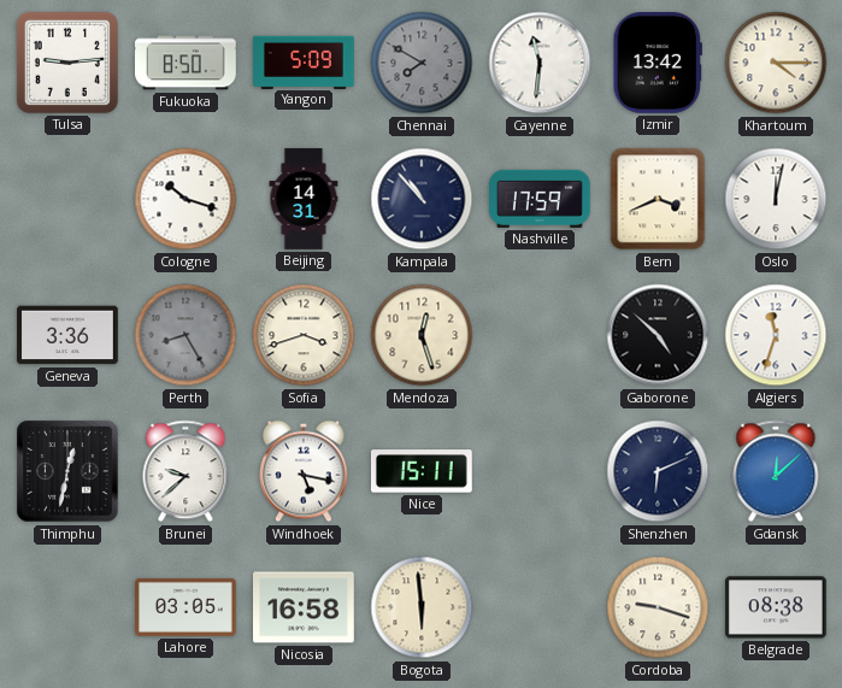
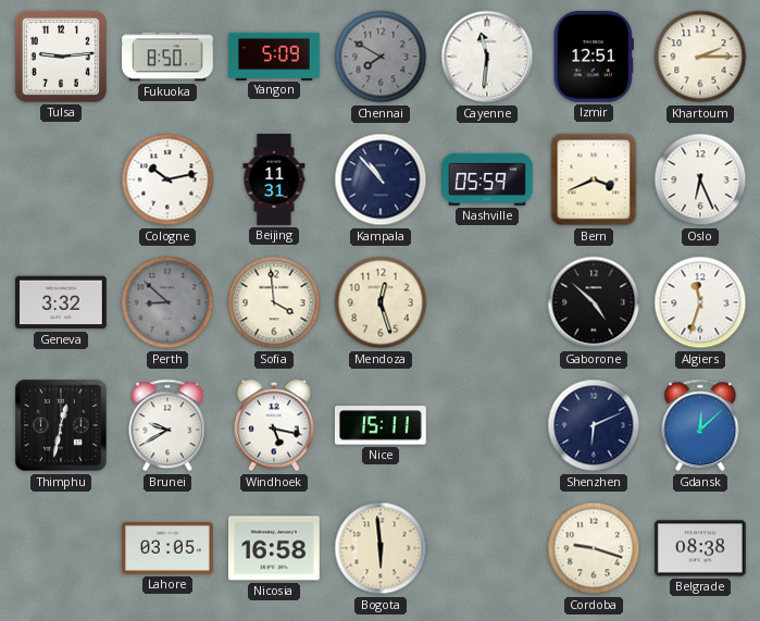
Izmir: 13:42 -> 12:51
Khartoum: 4:15 -> 2:15
Cologne: 10:18 -> 10:13
Beijing: 14:31 -> 11:31
Nashville: 17:59 -> 05:59
Oslo: 12:02 -> 6:26
Geneva: 3:36 -> 3:32
Perth: 8:25 -> 8:52
Sofia: 3:42 -> 3:59
Brunei: 9:38 -> 9:40
